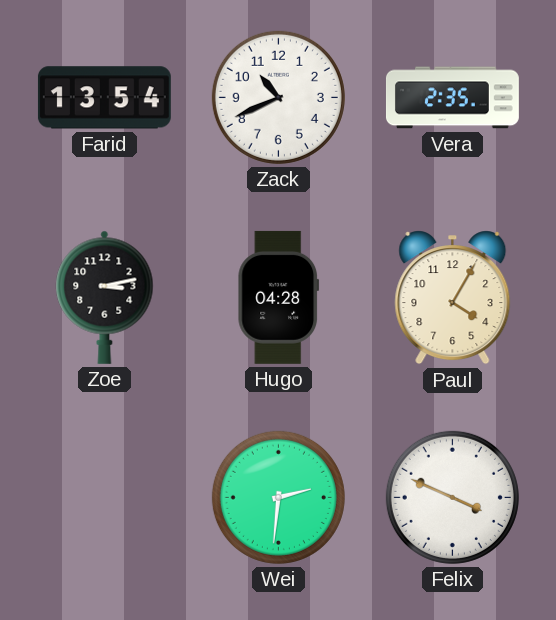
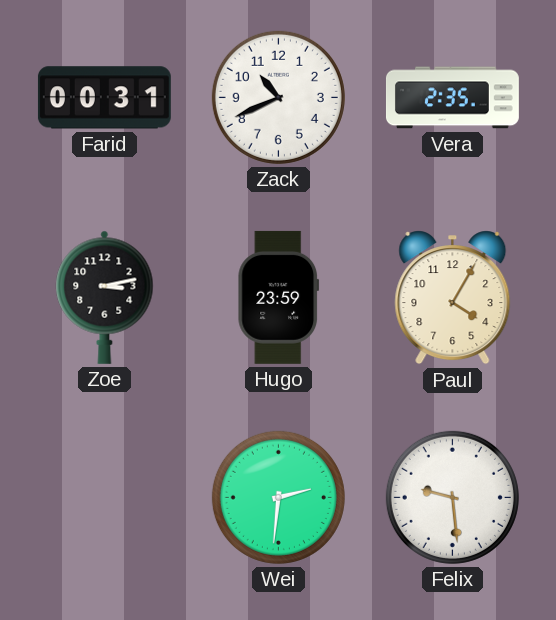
Farid: 13:54 -> 00:31
Hugo: 04:28 -> 23:59
Felix: 3:49 -> 9:29
